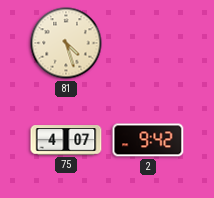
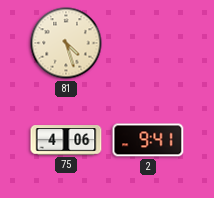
75: 4:07 -> 4:06
2: 9:42 -> 9:41
